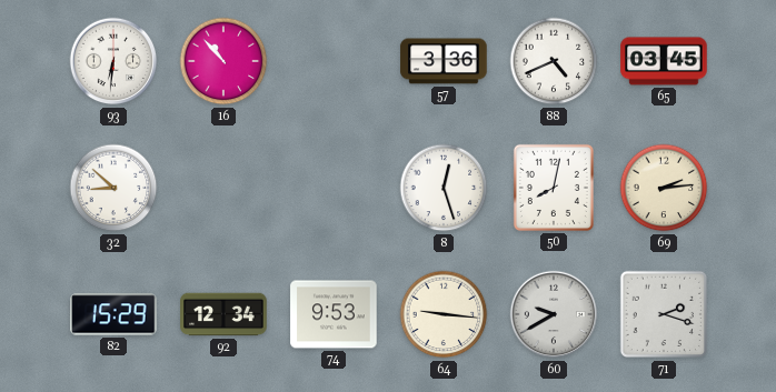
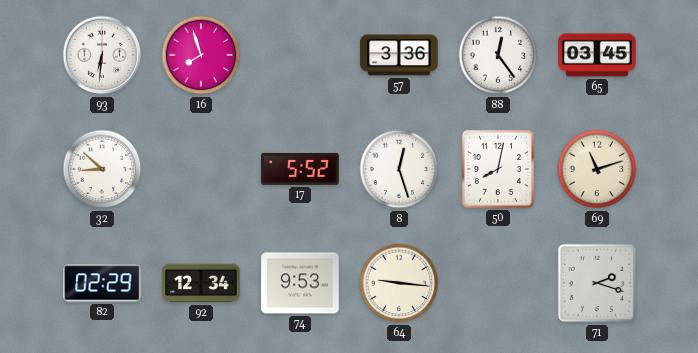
16: 10:53 -> 7:57
88: 4:41 -> 12:24
17: none -> 5:52
69: 2:14 -> 11:12
82: 15:29 -> 02:29
60: 9:40 -> none
